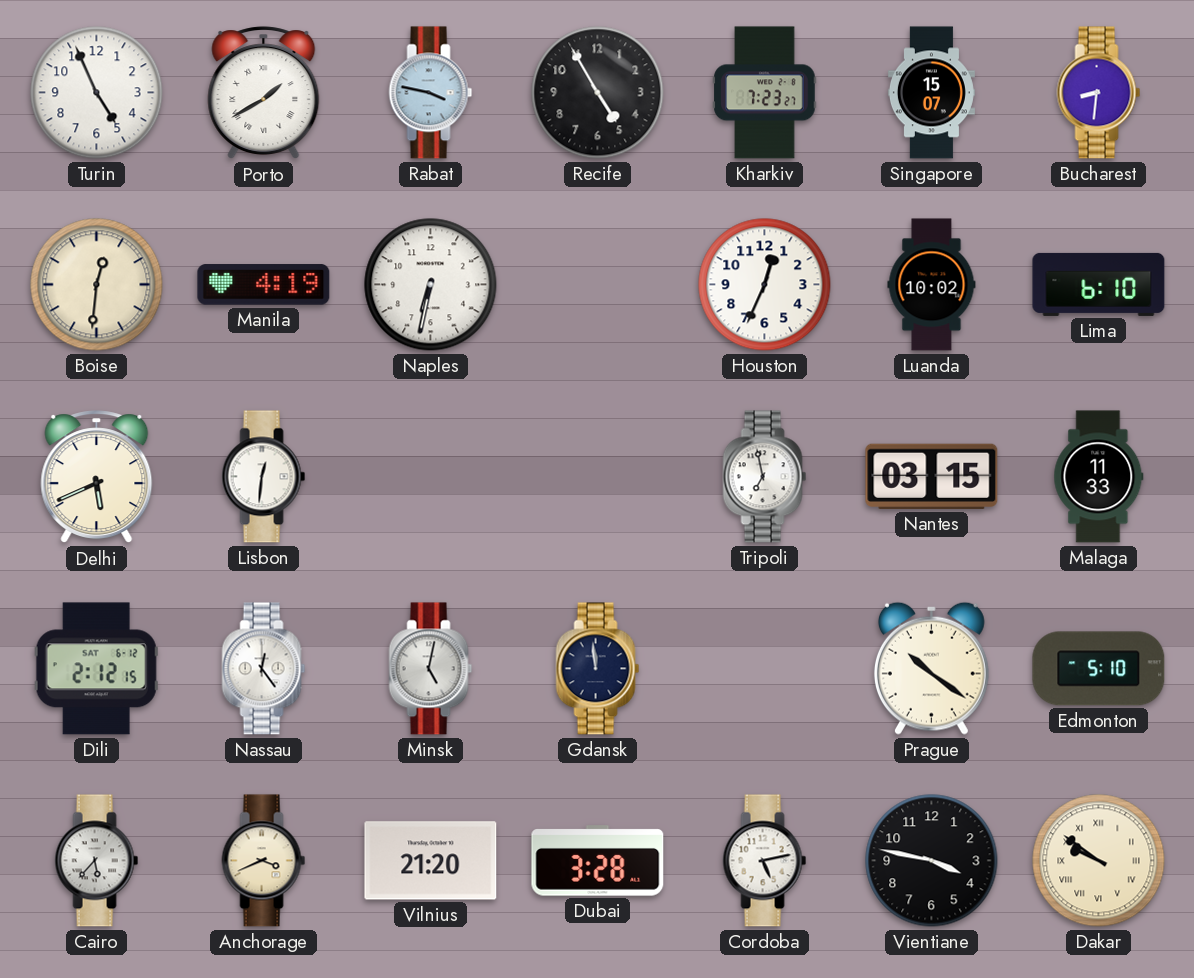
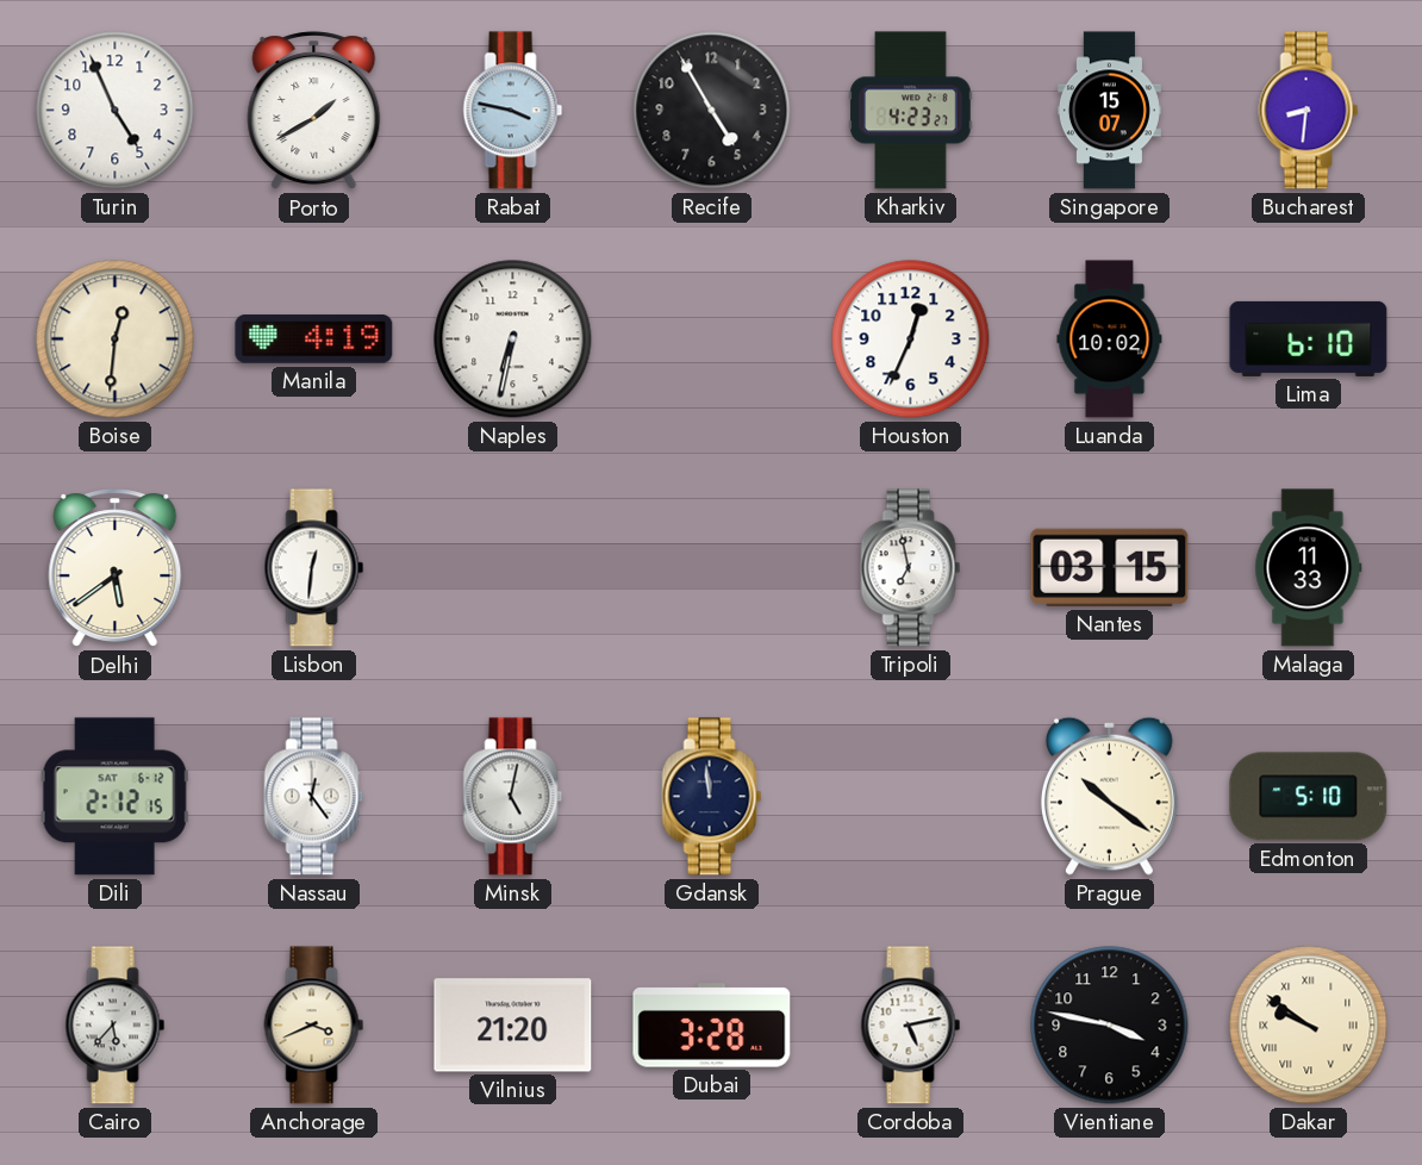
Kharkiv: 7:23 -> 4:23
Delhi: 5:41 -> 5:39
